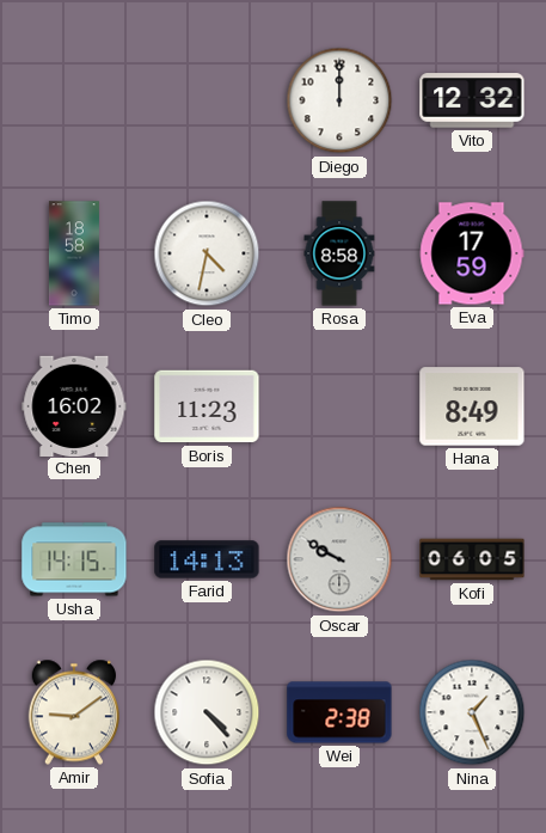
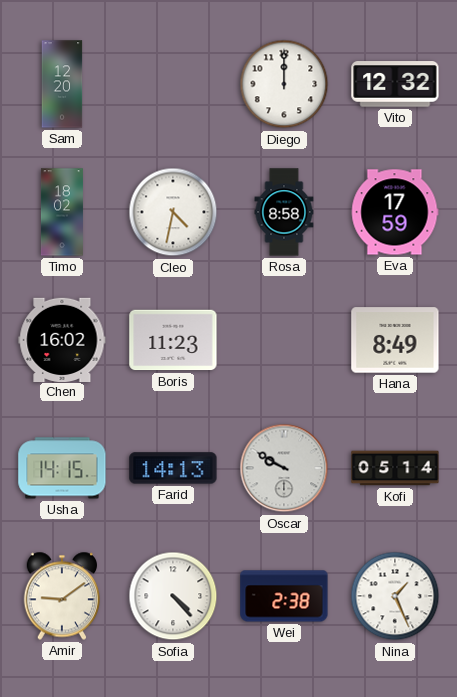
Sam: none -> 12:20
Timo: 18:58 -> 18:02
Kofi: 06:05 -> 05:14
